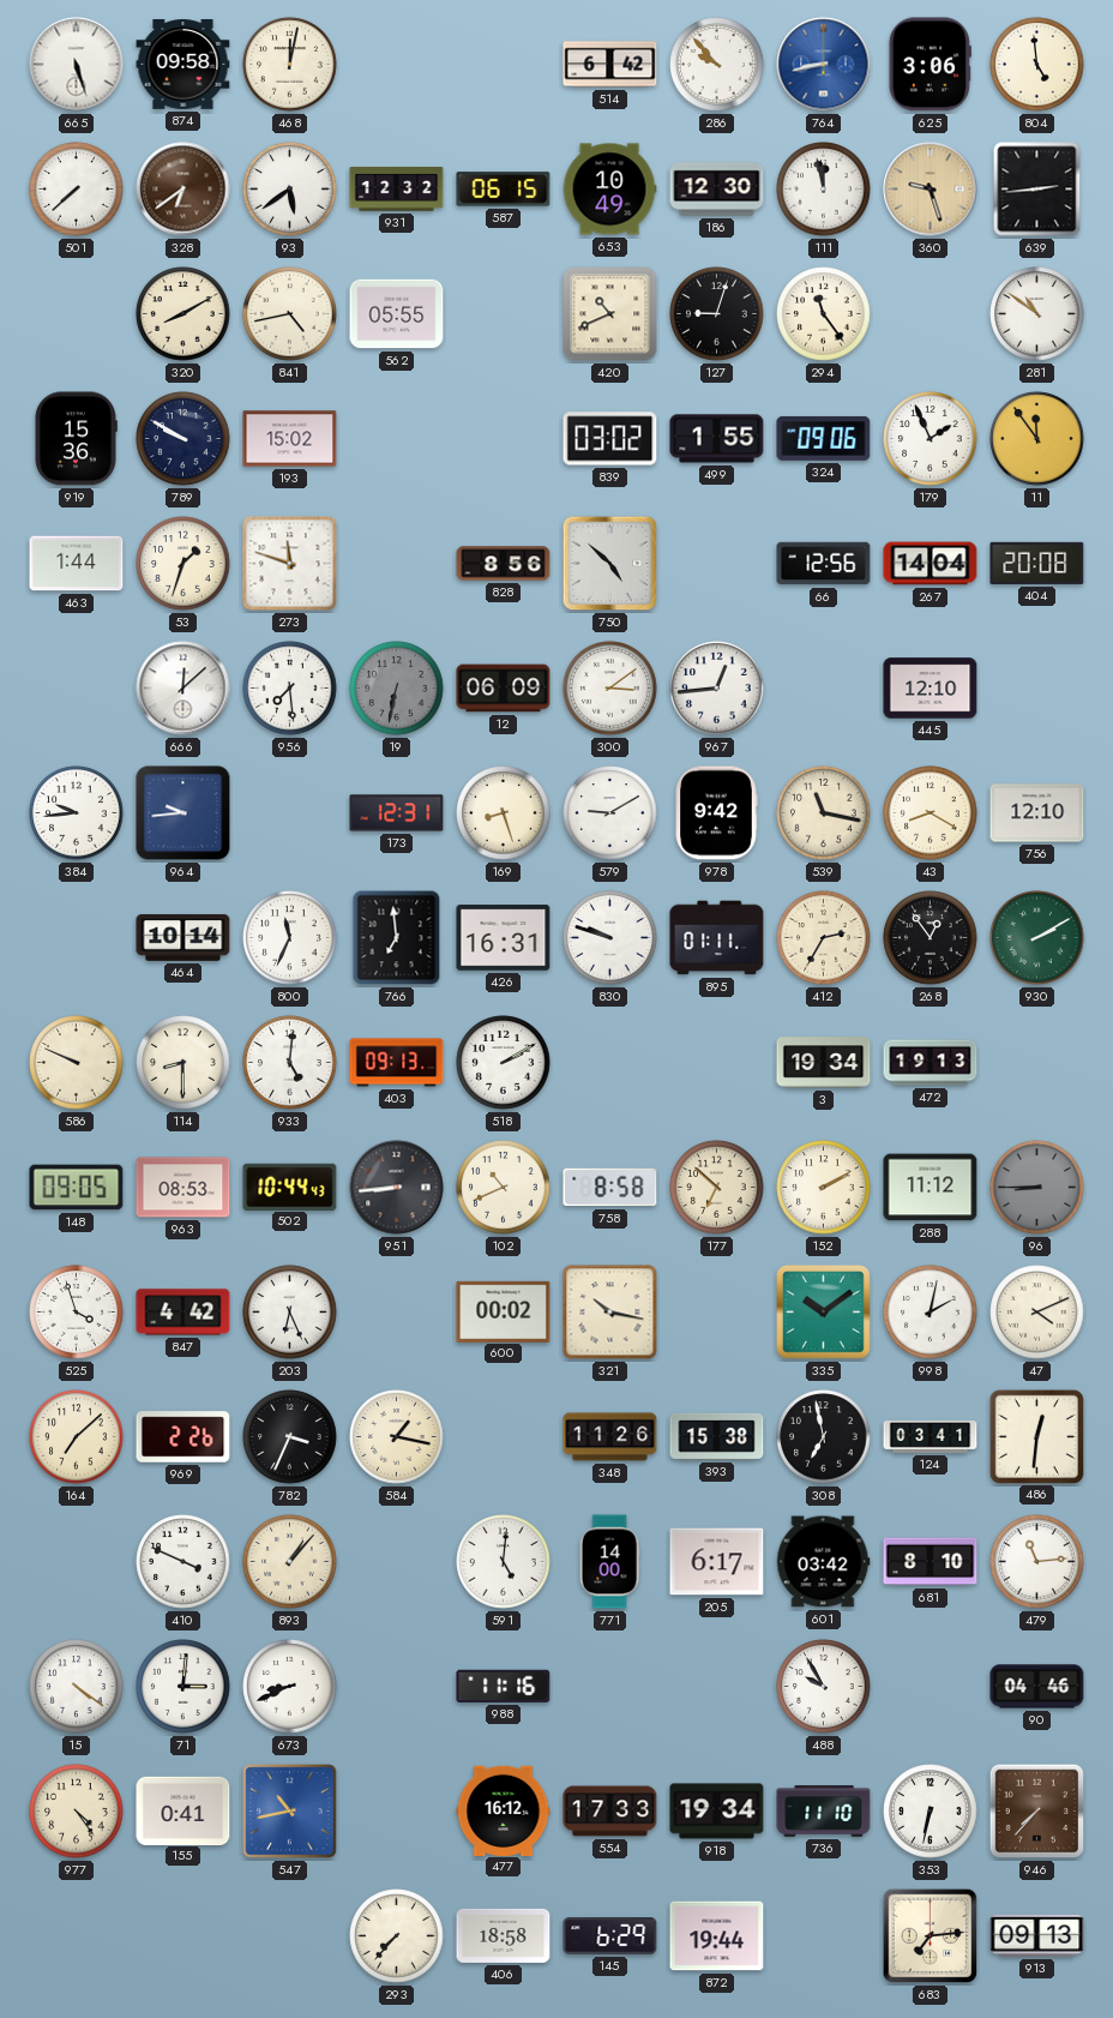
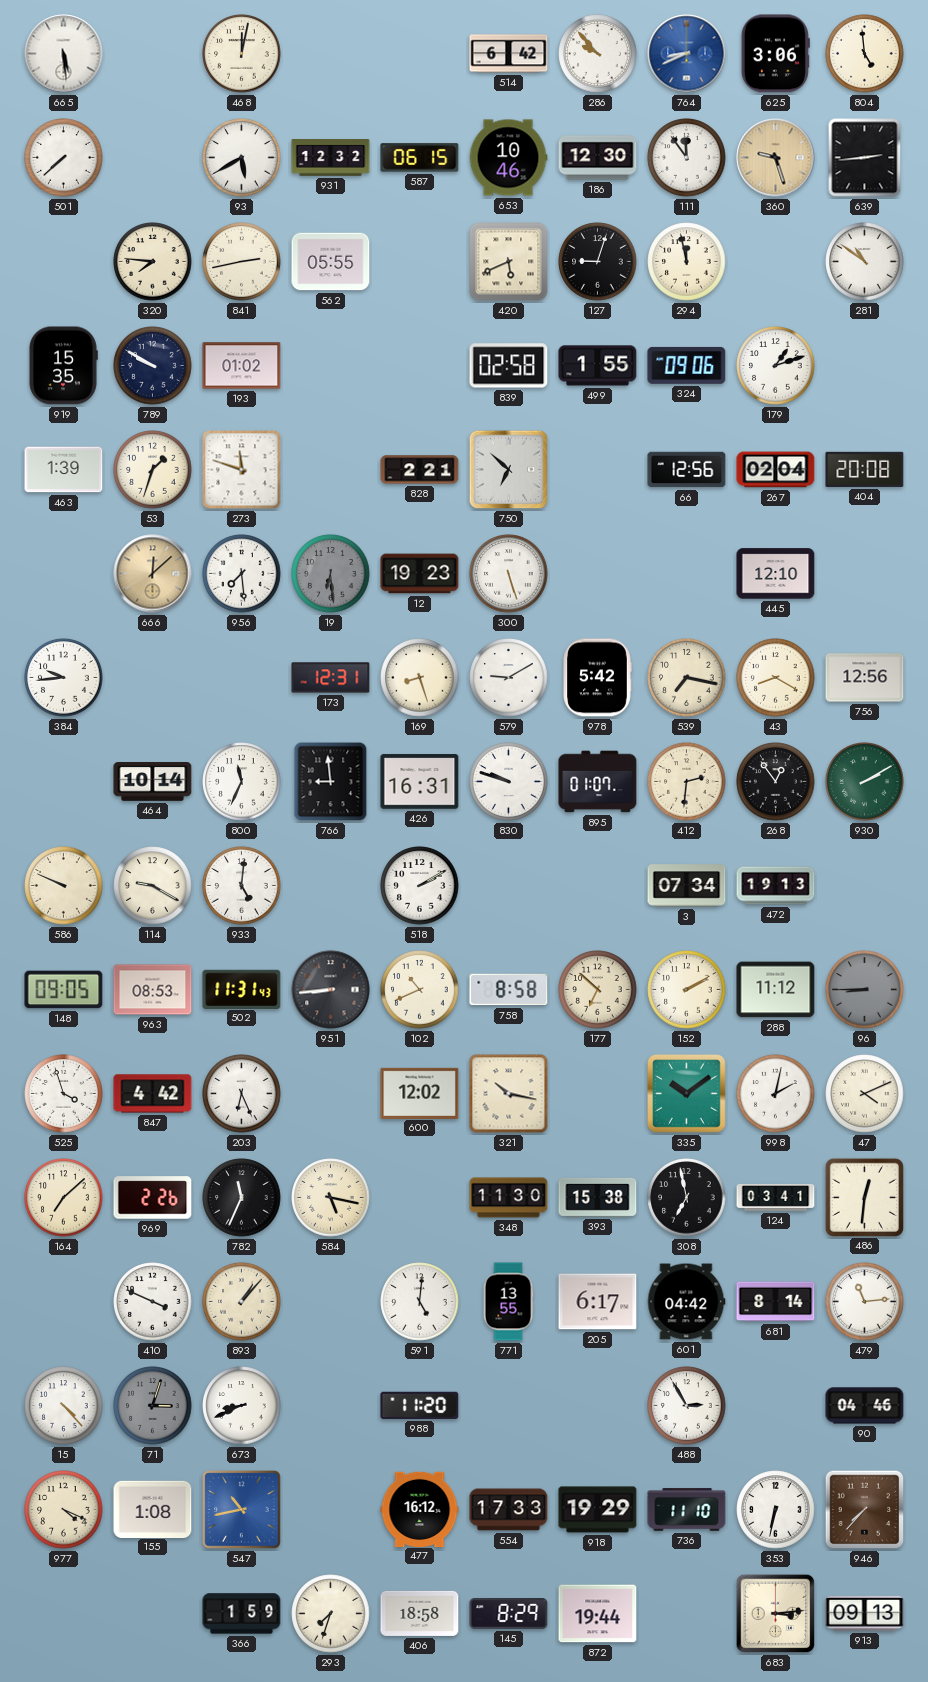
665: 5:27 -> 5:29
874: 09:58 -> none
764: 8:43 -> 8:41
328: 6:39 -> none
93: 5:39 -> 5:40
653: 10:49 -> 10:46
111: 11:58 -> 11:54
320: 8:10 -> 7:46
841: 4:43 -> 2:43
420: 10:41 -> 5:41
294: 11:24 -> 11:58
919: 15:36 -> 15:35
193: 15:02 -> 01:02
839: 03:02 -> 02:58
179: 1:56 -> 1:12
11: 11:54 -> none
463: 1:44 -> 1:39
828: 8:56 -> 2:21
750: 4:52 -> 6:52
267: 14:04 -> 02:04
666 dial: white -> champagne
19: 6:32 -> 6:29
12: 06:09 -> 19:23
300: 3:09 -> 5:27
967: 12:44 -> none
964: 9:44 -> none
978: 9:42 -> 5:42
539: 11:17 -> 7:17
756: 12:10 -> 12:56
766: 6:59 -> 8:59
895: 01:11 -> 01:07
412: 2:35 -> 2:31
114: 8:30 -> 9:20
403: 09:13 -> none
3: 19:34 -> 07:34
502: 10:44 -> 11:31
600: 00:02 -> 12:02
782: 3:34 -> 11:34
584: 1:17 -> 5:17
348: 11:26 -> 11:30
771: 14:00 -> 13:55
601: 03:42 -> 04:42
681: 8:10 -> 8:14
15: 4:21 -> 4:23
71: 3:01 -> 3:03
71 dial: white -> grey
988: 11:16 -> 11:20
488: 9:55 -> 2:55
977: 4:24 -> 4:19
155: 0:41 -> 1:08
918: 19:34 -> 19:29
366: none -> 1:59
293: 7:37 -> 7:33
145: 6:29 -> 8:29
683: 7:14 -> 3:14
